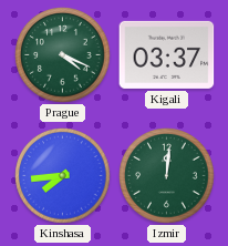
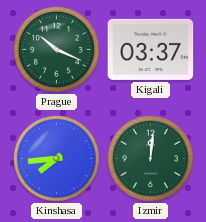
Prague: 4:19 -> 10:19
